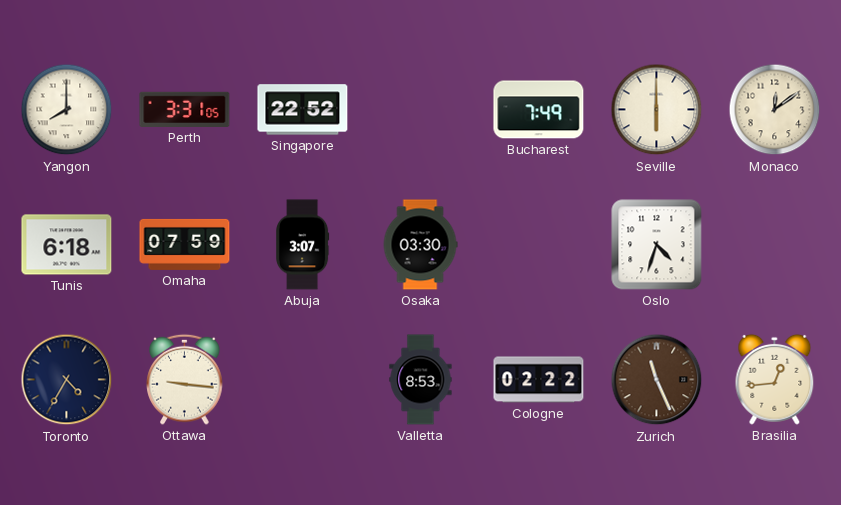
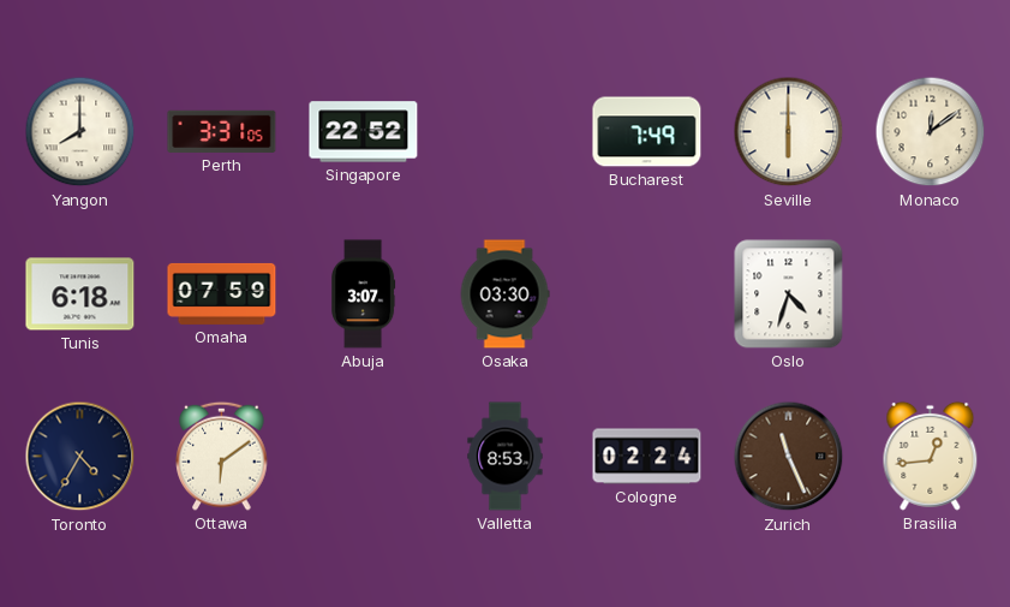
Ottawa: 9:16 -> 6:09
Cologne: 02:22 -> 02:24
